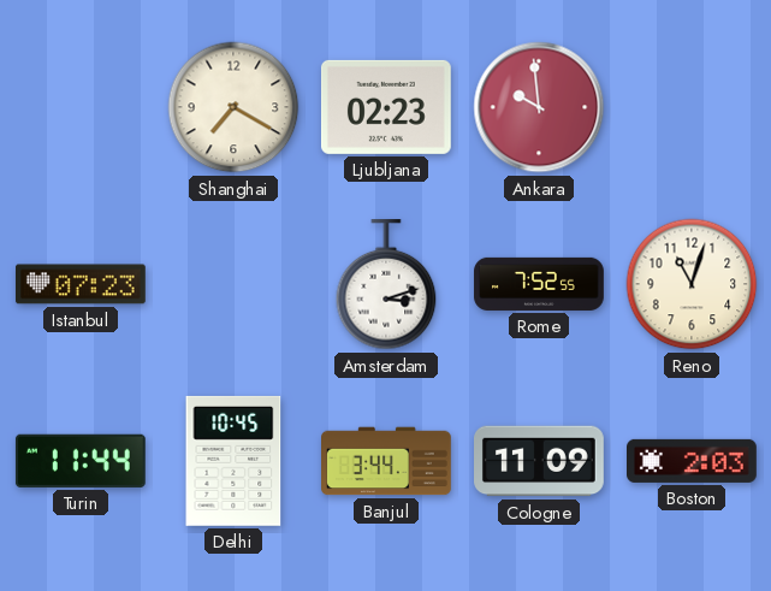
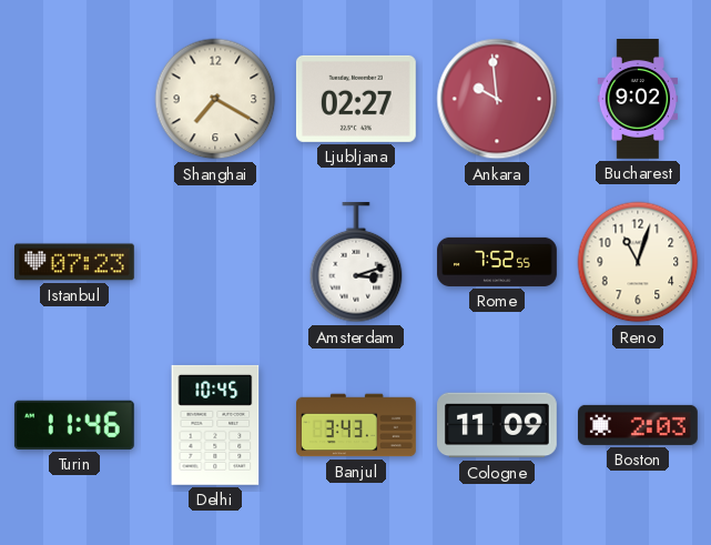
Ljubljana: 02:23 -> 02:27
Bucharest: none -> 9:02
Turin: 11:44 -> 11:46
Banjul: 3:44 -> 3:43
